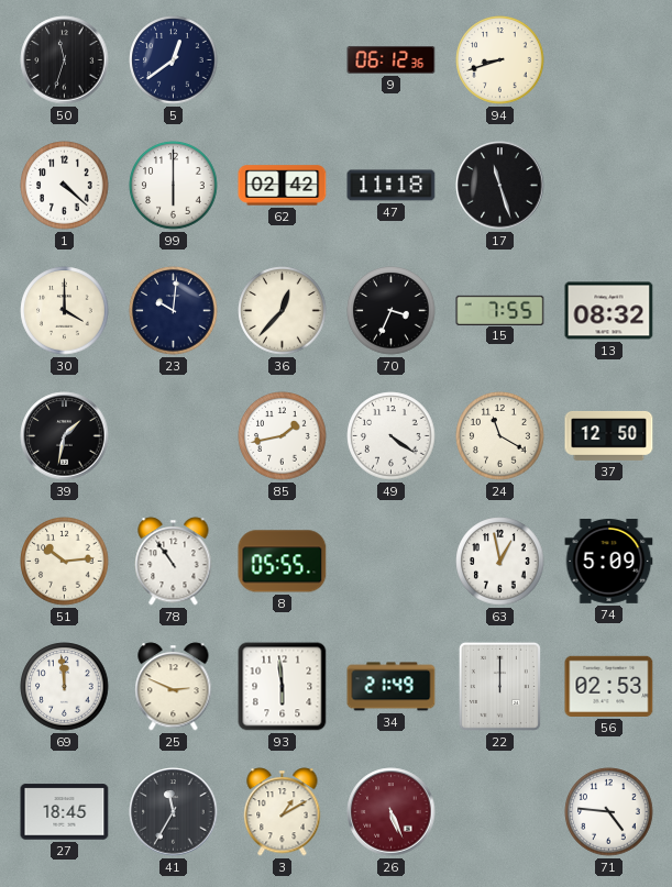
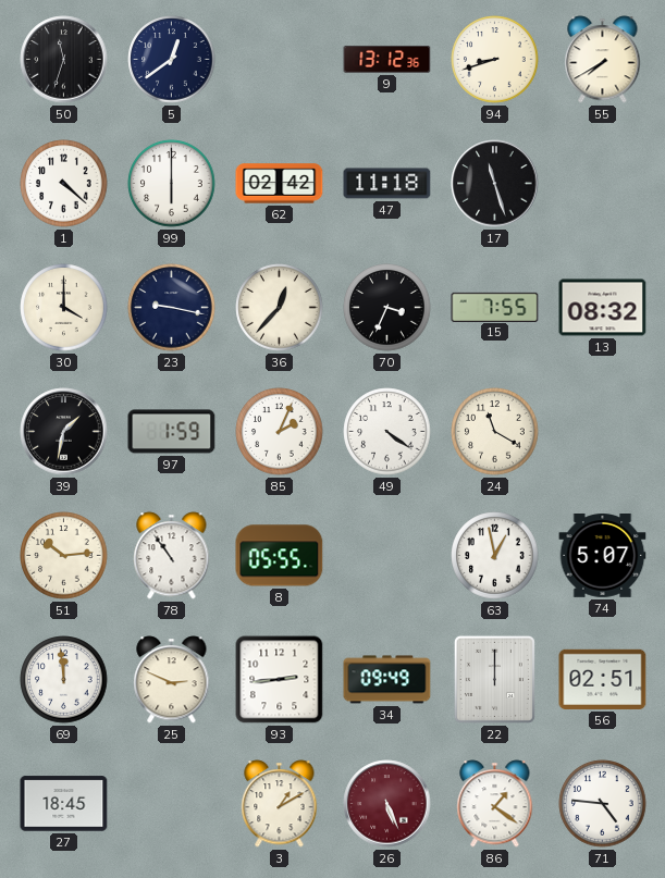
9: 06:12 -> 13:12
55: none -> 7:40
23: 10:01 -> 9:17
97: none -> 1:59
85: 1:43 -> 2:04
37: 12:50 -> none
74: 5:09 -> 5:07
93: 5:59 -> 2:44
34: 21:49 -> 09:49
56: 02:53 -> 02:51
41: 11:35 -> none
86: none -> 1:21
